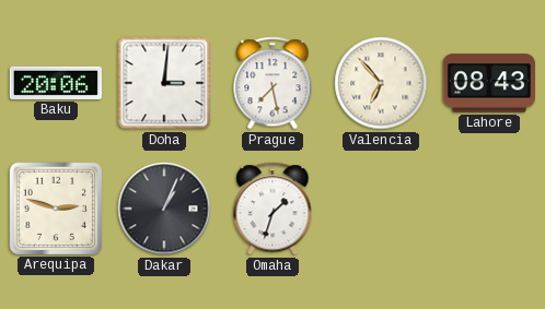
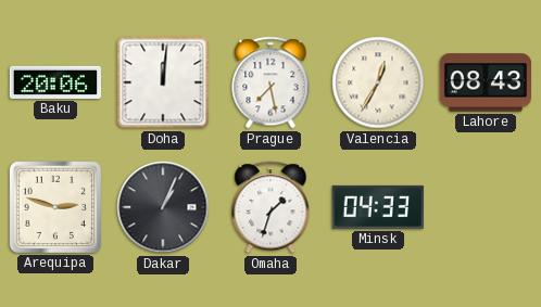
Doha: 3:01 -> 12:01
Valencia: 6:53 -> 12:35
Minsk: none -> 04:33
